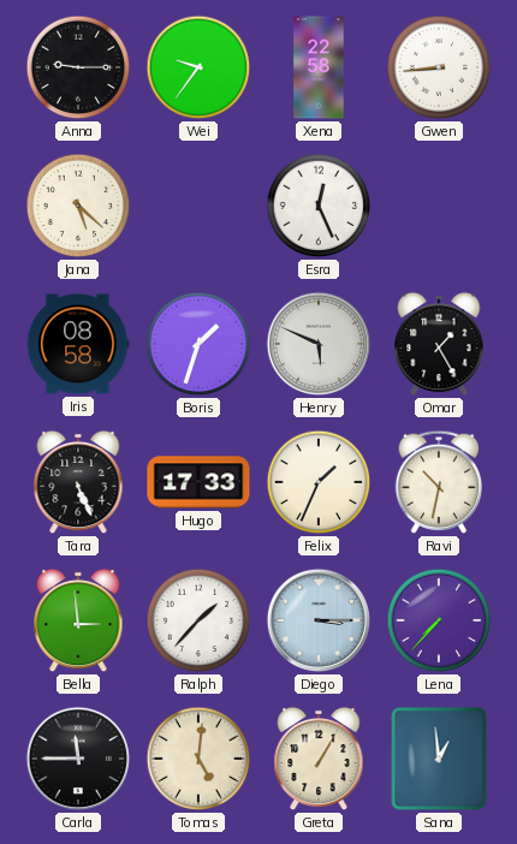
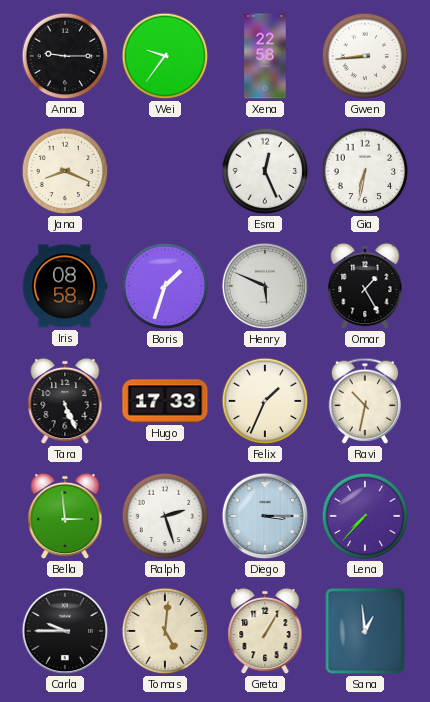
Jana: 5:22 -> 8:19
Gia: none -> 6:32
Ralph: 1:37 -> 2:27
Carla: 11:45 -> 9:45
